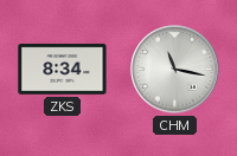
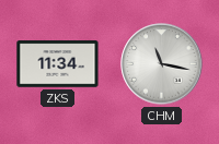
ZKS: 8:34 -> 11:34
